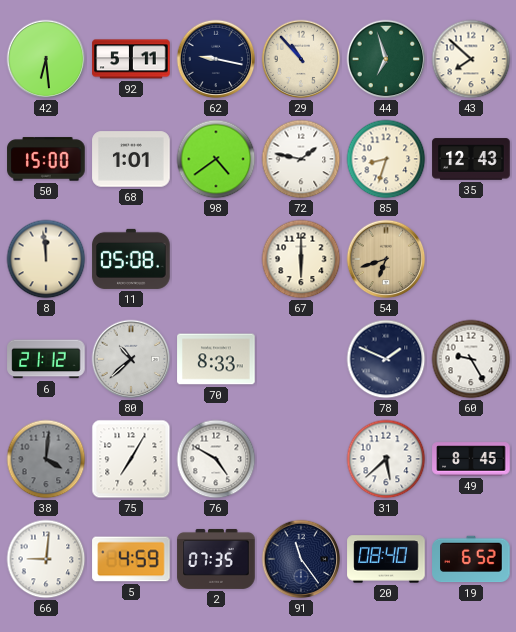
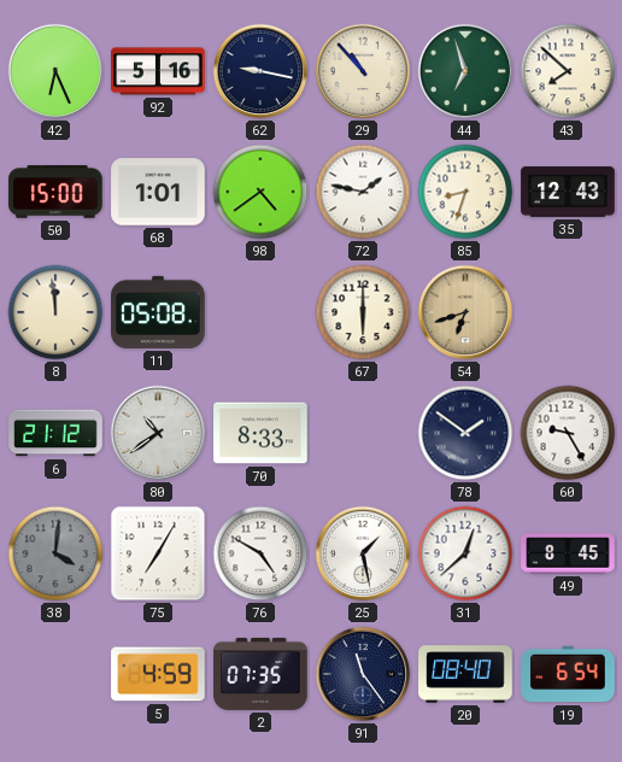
42: 6:29 -> 6:26
92: 5:11 -> 5:16
80: 10:38 -> 10:39
78: 1:49 -> 1:51
25: none -> 1:28
31: 5:38 -> 12:38
66: 9:01 -> none
19: 6:52 -> 6:54
